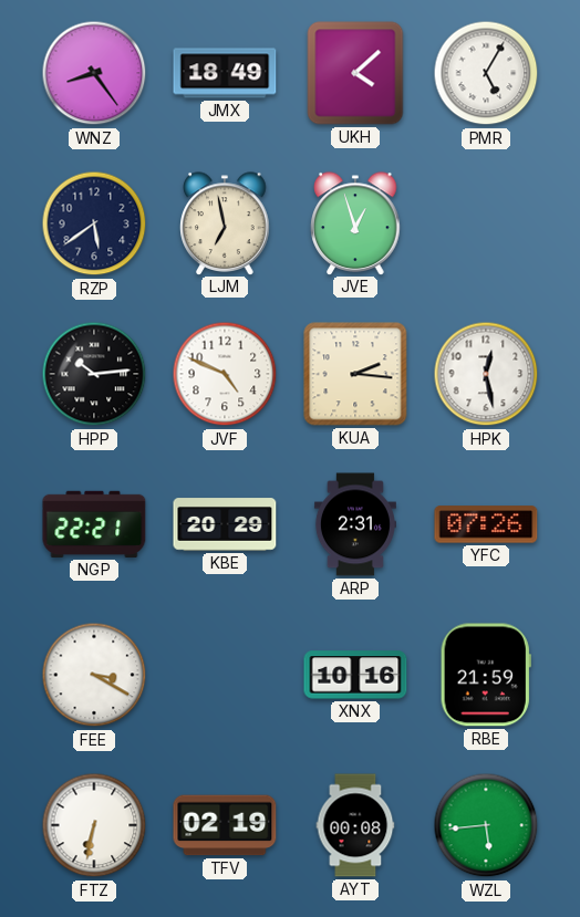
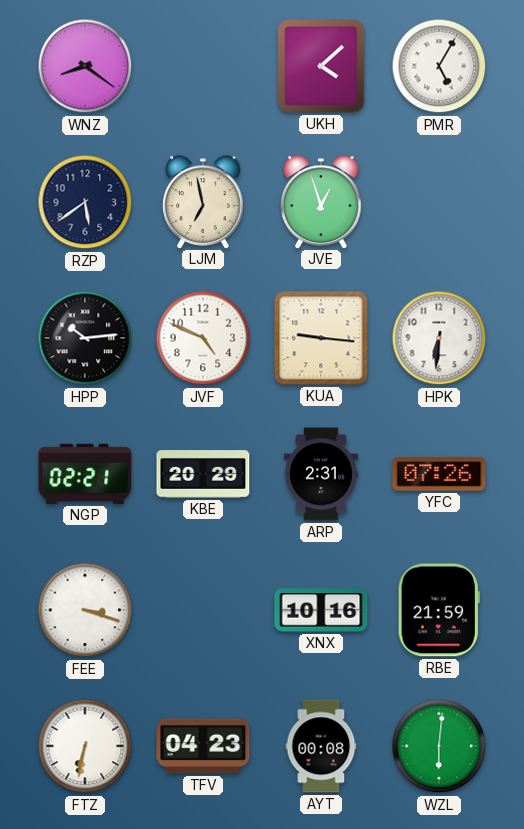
WNZ: 8:24 -> 8:21
JMX: 18:49 -> none
KUA: 2:16 -> 9:16
HPK: 12:28 -> 6:31
NGP: 22:21 -> 02:21
FEE: 3:20 -> 3:18
TFV: 02:19 -> 04:23
WZL: 5:44 -> 6:01
